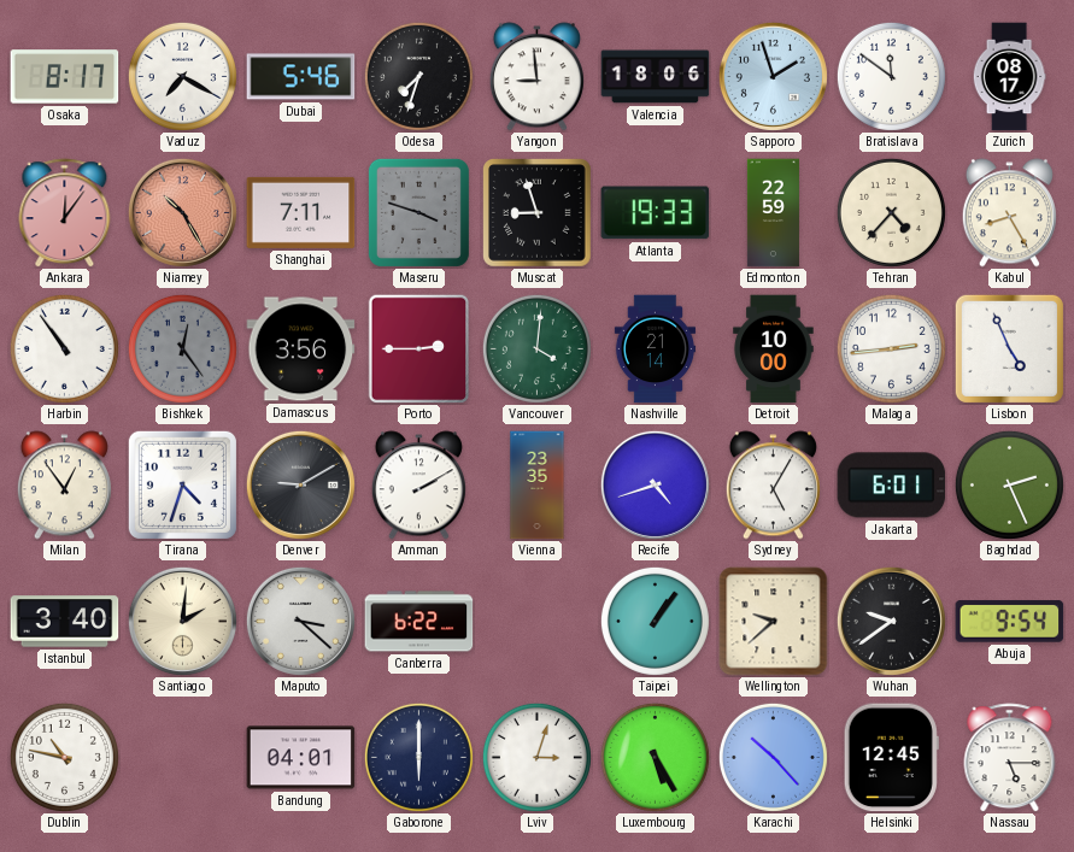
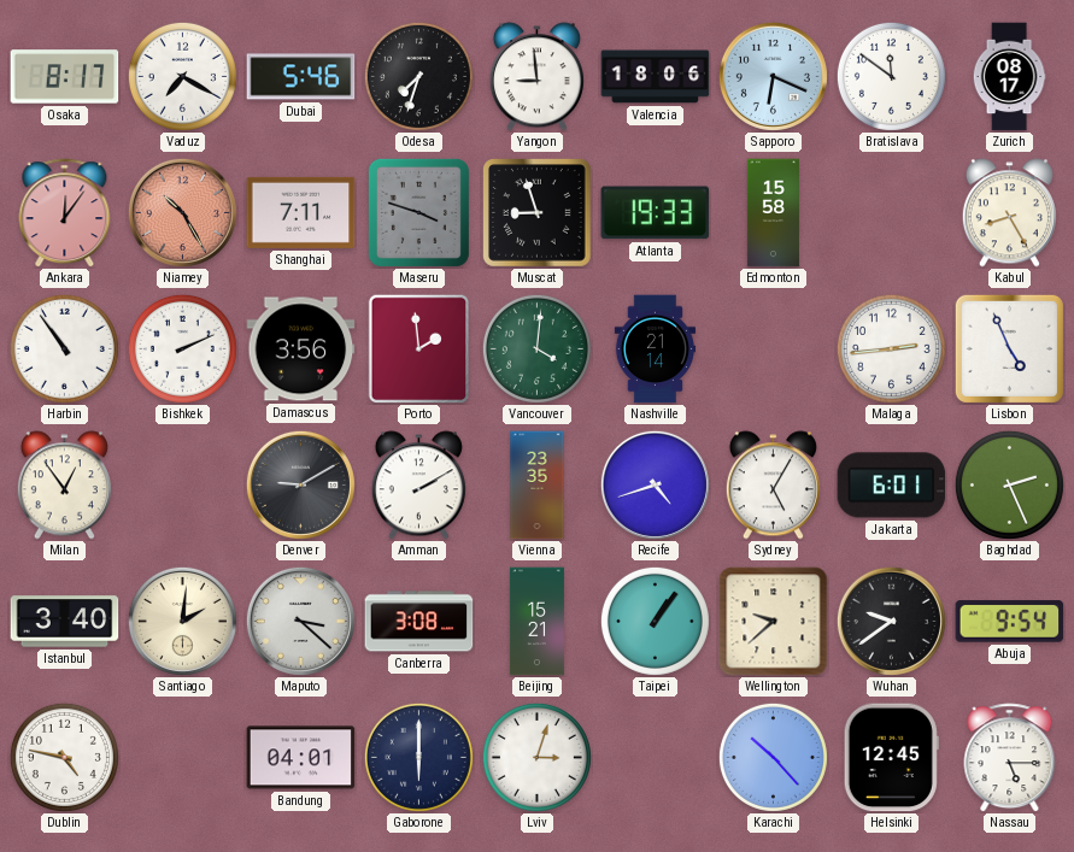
Sapporo: 1:57 -> 6:19
Edmonton: 22:59 -> 15:58
Tehran: 4:37 -> none
Bishkek: 12:24 -> 2:11
Bishkek dial: grey -> white
Porto: 2:45 -> 1:59
Detroit: 10:00 -> none
Tirana: 4:33 -> none
Canberra: 6:22 -> 3:08
Beijing: none -> 15:21
Dublin: 10:47 -> 4:47
Luxembourg: 5:25 -> none
